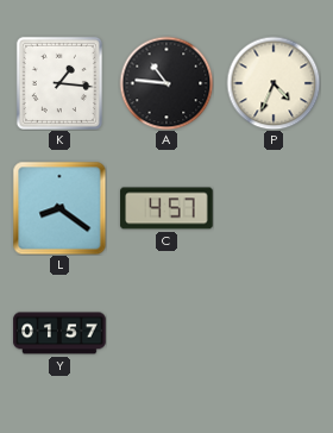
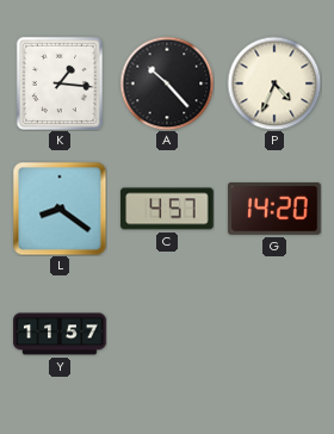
A: 10:46 -> 10:23
G: none -> 14:20
Y: 01:57 -> 11:57
